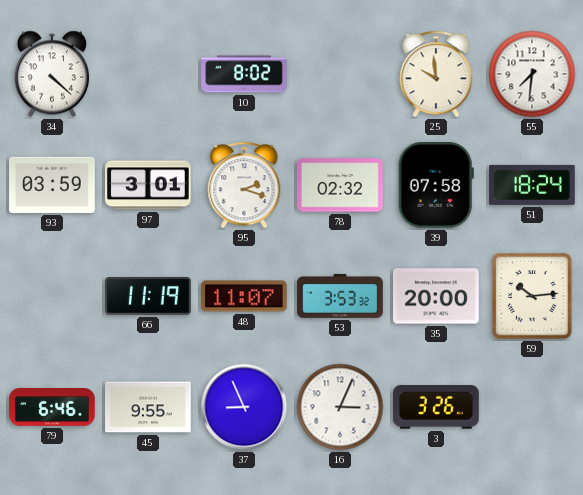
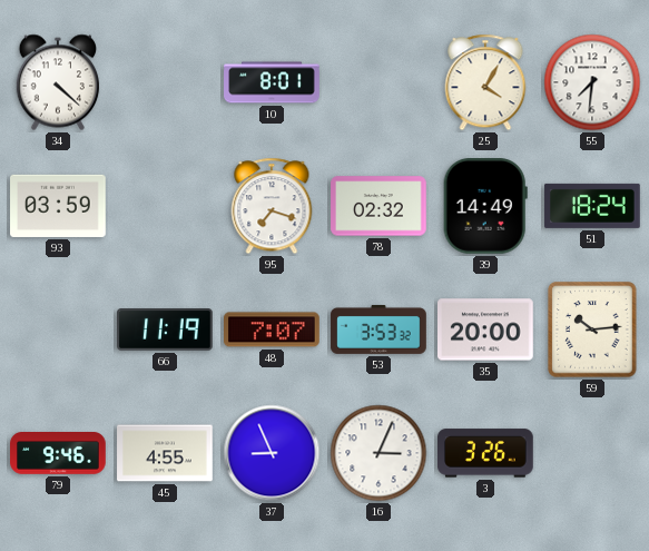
10: 8:02 -> 8:01
25: 9:59 -> 4:05
97: 3:01 -> none
95: 2:18 -> 7:18
39: 07:58 -> 14:49
48: 11:07 -> 7:07
79: 6:46 -> 9:46
45: 9:55 -> 4:55
